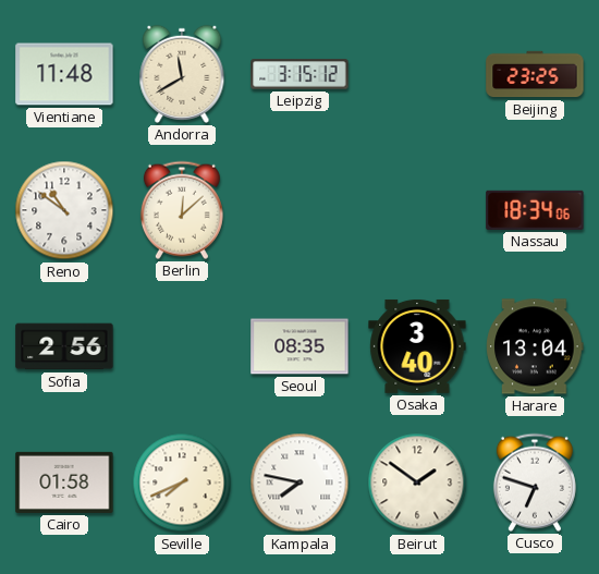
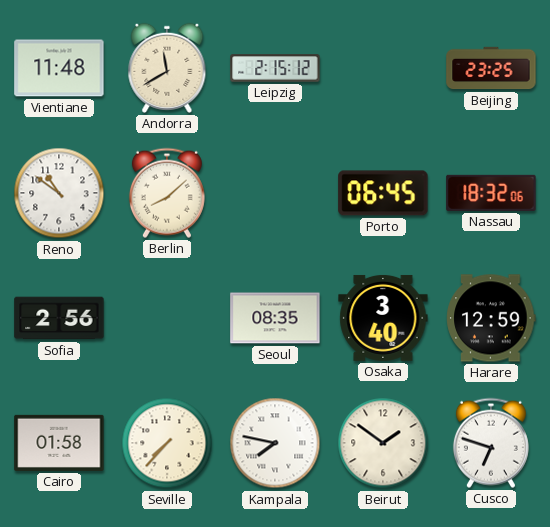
Leipzig: 3:15 -> 2:15
Berlin: 12:08 -> 8:08
Porto: none -> 06:45
Nassau: 18:34 -> 18:32
Harare: 13:04 -> 12:59
Seville: 7:41 -> 7:37
